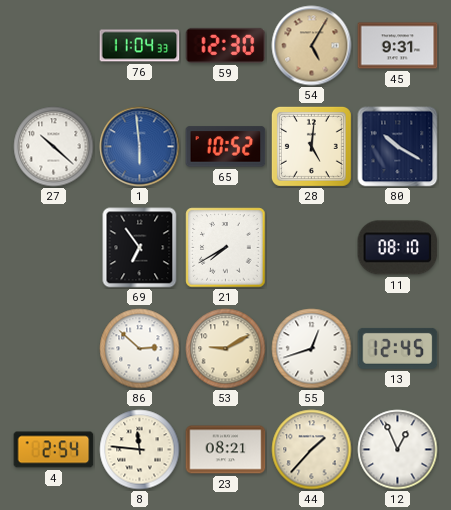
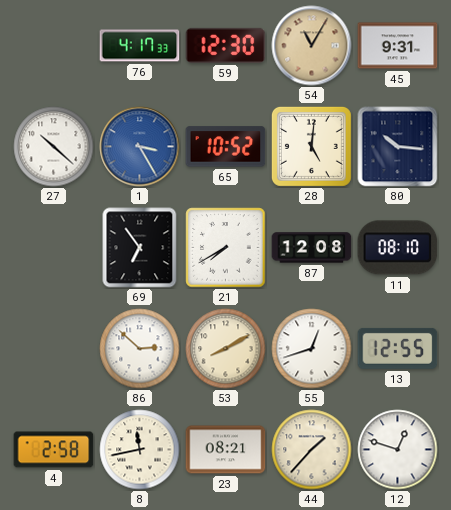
76: 11:04 -> 4:17
54: 5:05 -> 11:05
1: 5:59 -> 3:25
80: 10:20 -> 10:16
87: none -> 12:08
53: 9:10 -> 8:10
13: 12:45 -> 12:55
4: 2:54 -> 2:58
8: 11:46 -> 11:43
12: 12:56 -> 12:48
